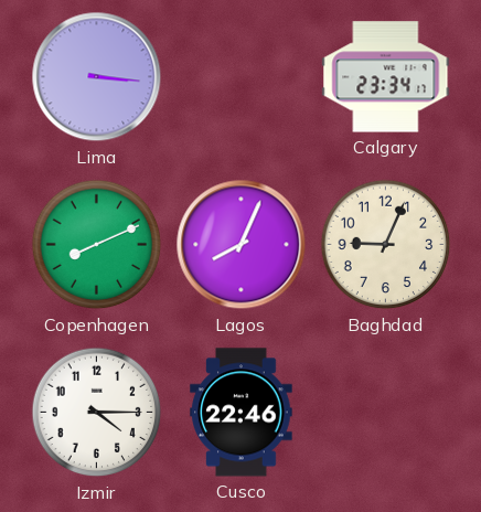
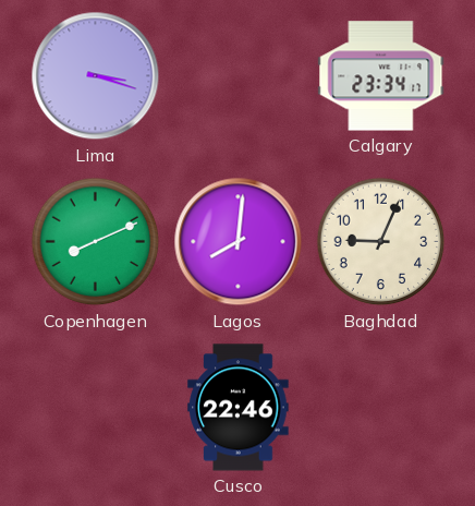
Lima: 3:16 -> 3:18
Lagos: 8:04 -> 8:01
Izmir: 4:15 -> none
